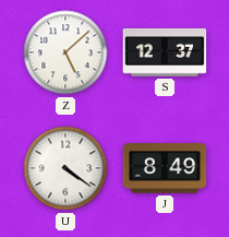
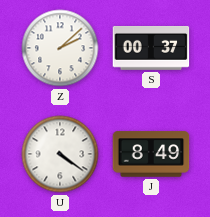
Z: 5:08 -> 2:08
S: 12:37 -> 00:37
